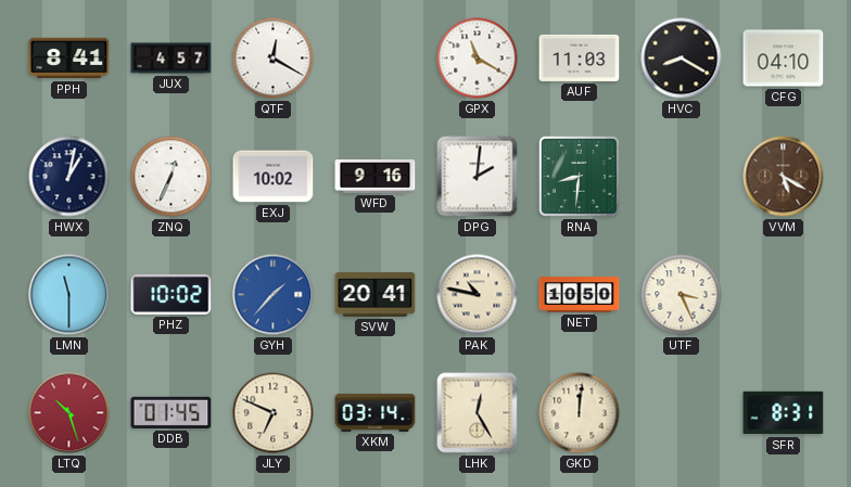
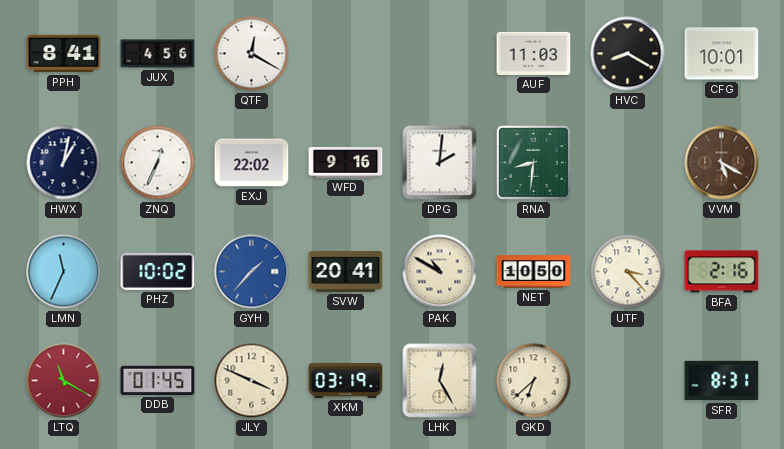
JUX: 4:57 -> 4:56
GPX: 11:20 -> none
CFG: 04:10 -> 10:01
EXJ: 10:02 -> 22:02
LMN: 11:30 -> 11:34
PAK: 10:47 -> 10:50
UTF: 3:26 -> 3:23
BFA: none -> 2:16
LTQ: 10:27 -> 11:20
JLY: 6:49 -> 3:49
XKM: 03:14 -> 03:19
GKD: 12:01 -> 6:38
